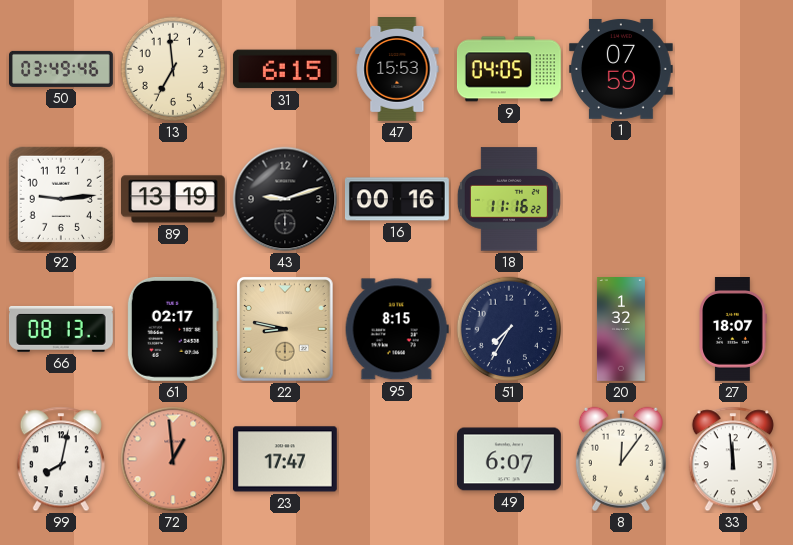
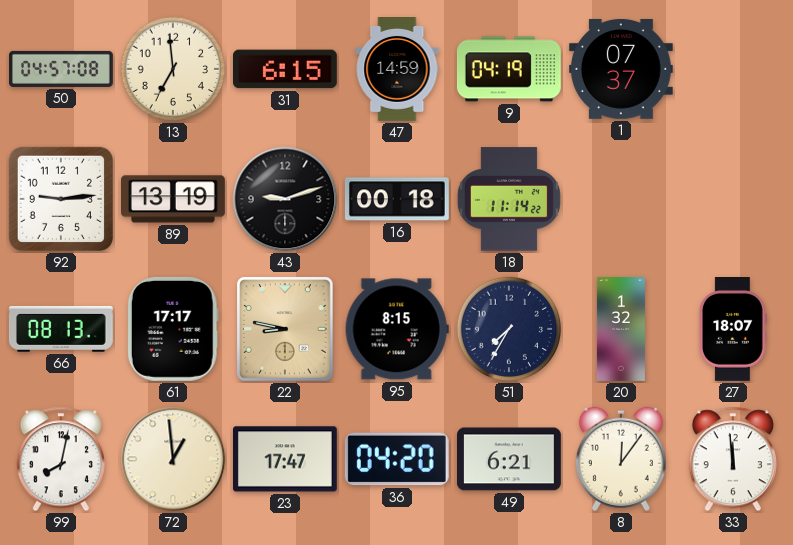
50: 03:49 -> 04:57
47: 15:53 -> 14:59
9: 04:05 -> 04:19
1: 07:59 -> 07:37
16: 00:16 -> 00:18
18: 11:16 -> 11:14
61: 02:17 -> 17:17
72 dial: salmon -> cream
36: none -> 04:20
49: 6:07 -> 6:21
